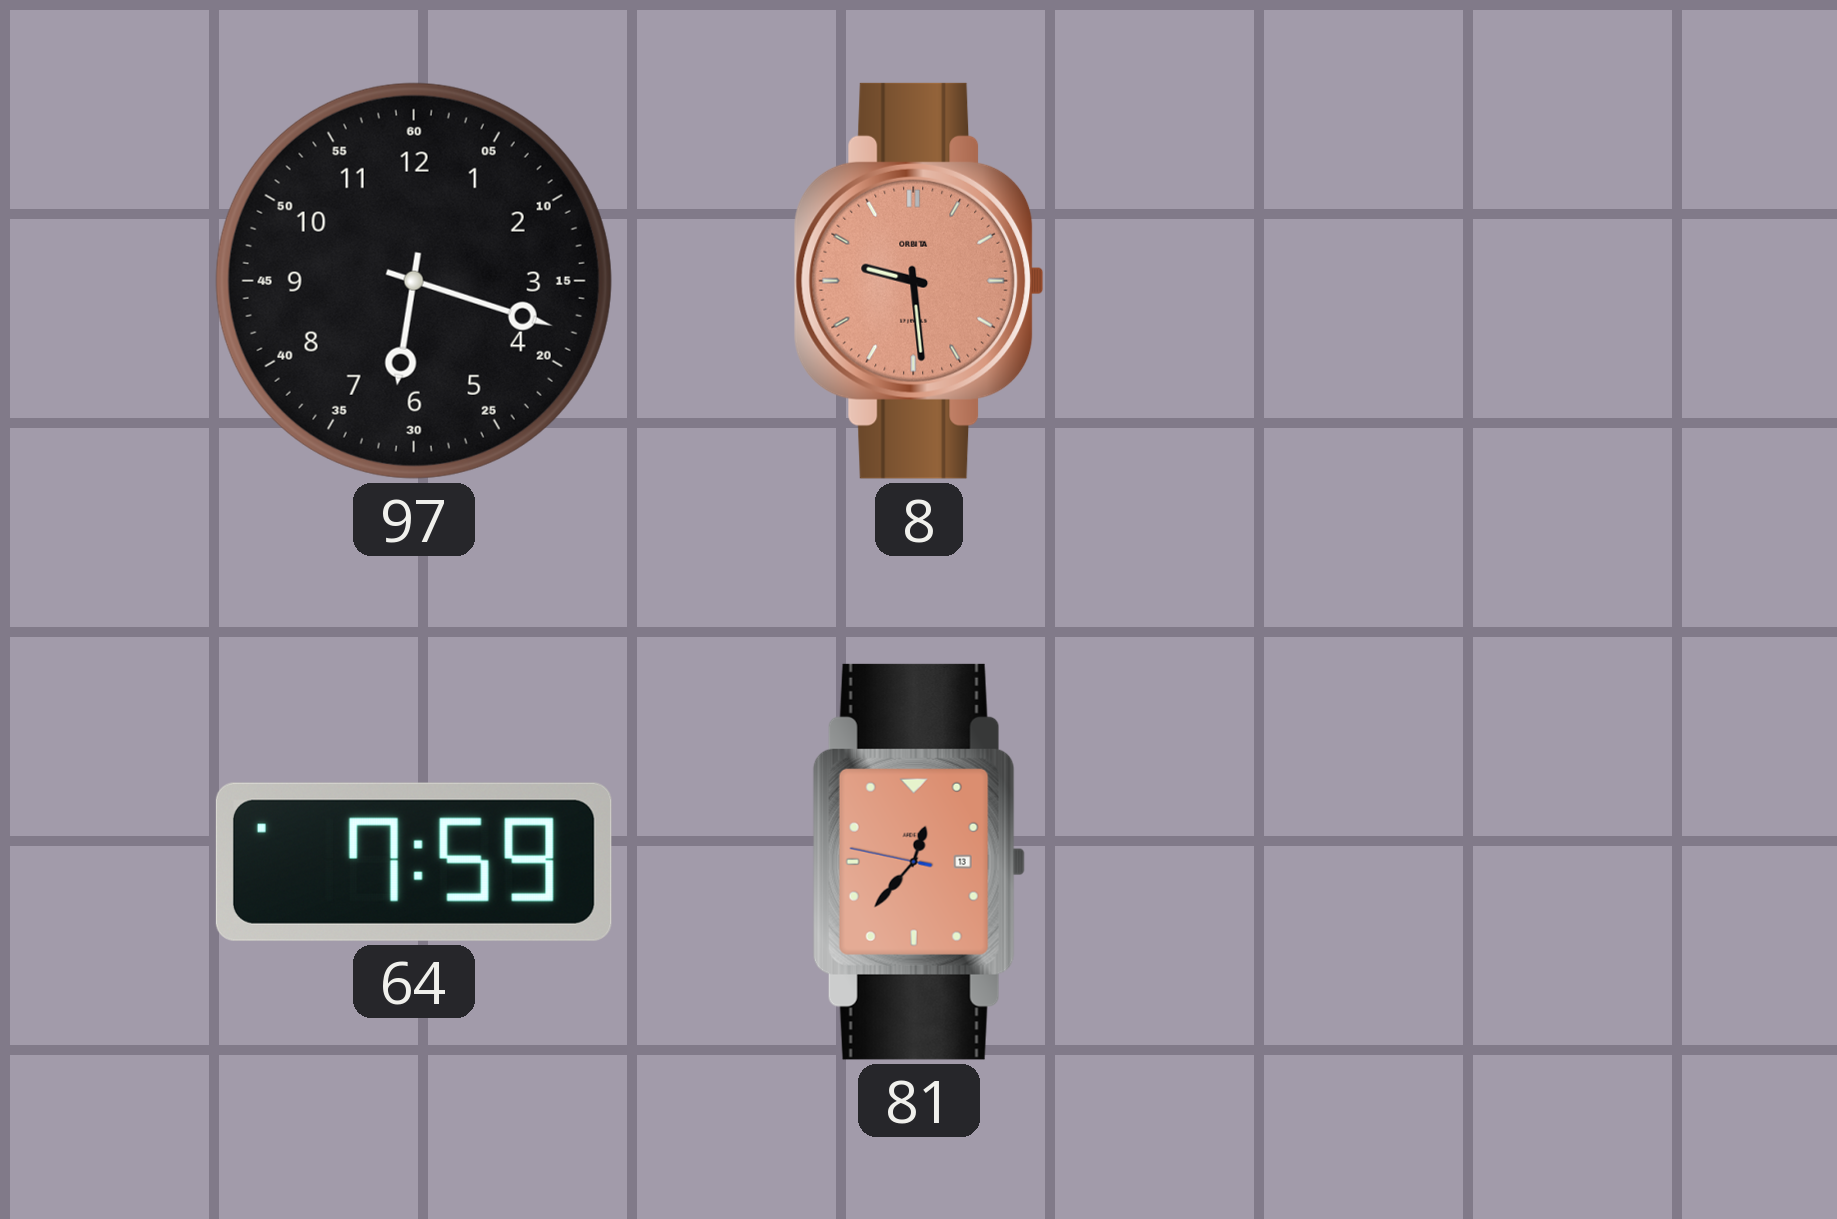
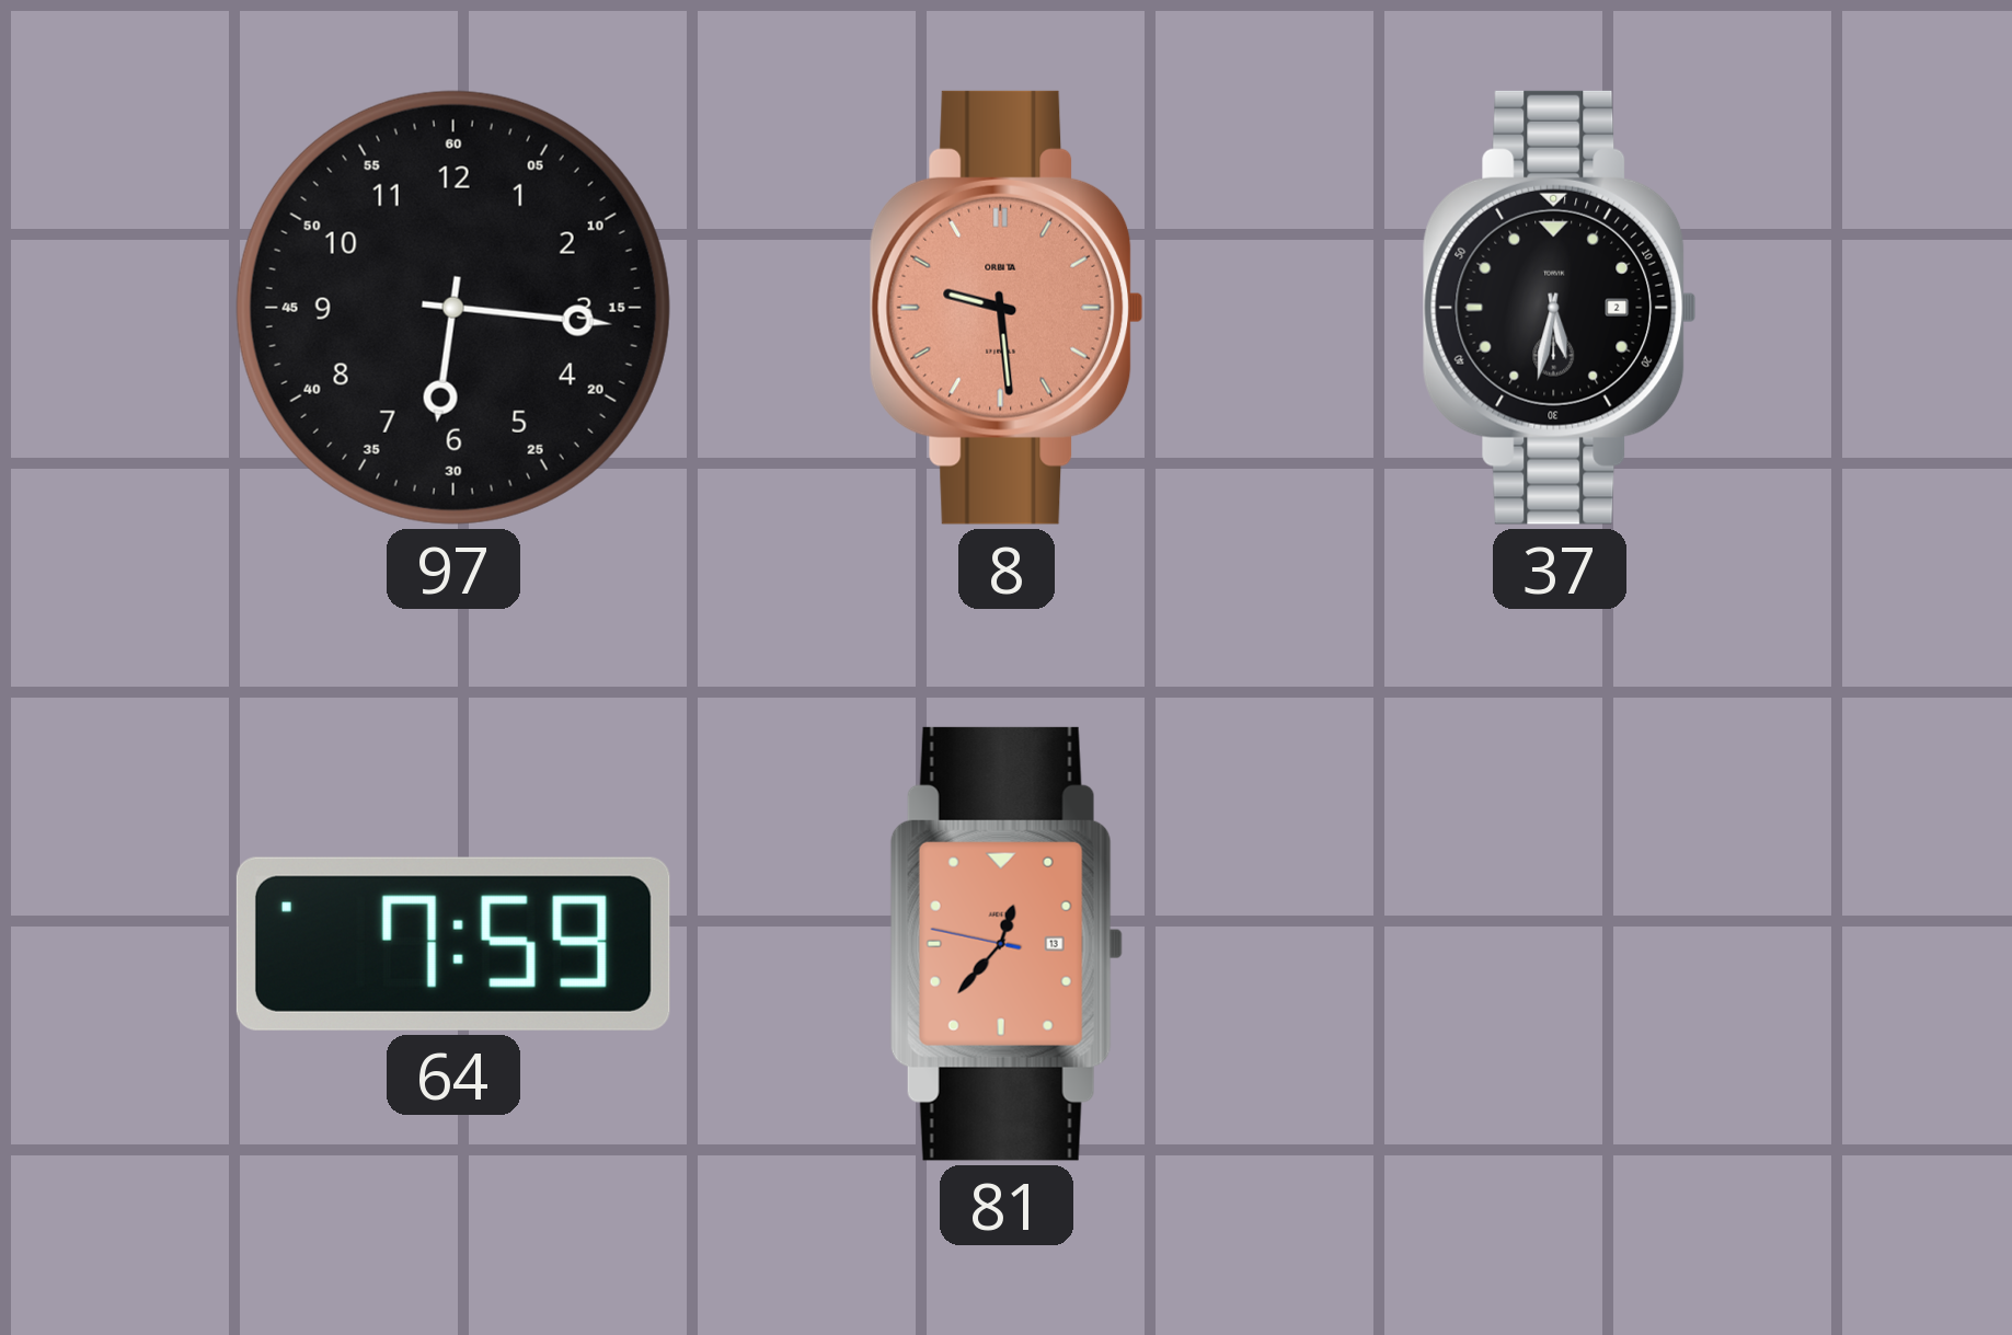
97: 6:18 -> 6:16
37: none -> 5:32
